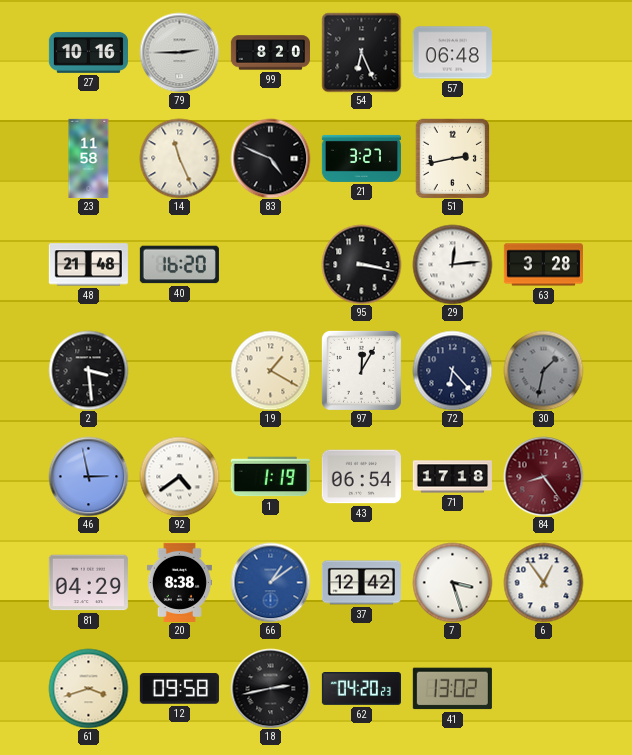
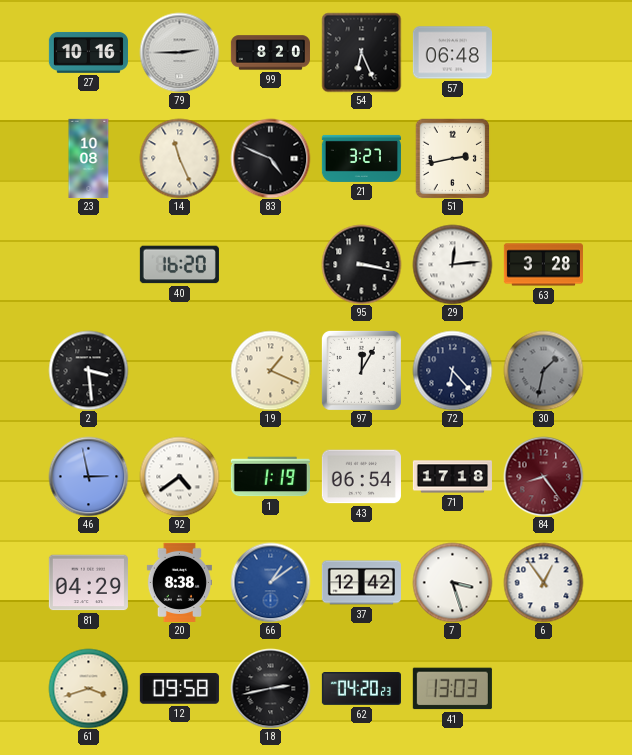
23: 11:58 -> 10:08
48: 21:48 -> none
19: 1:20 -> 1:19
41: 13:02 -> 13:03
